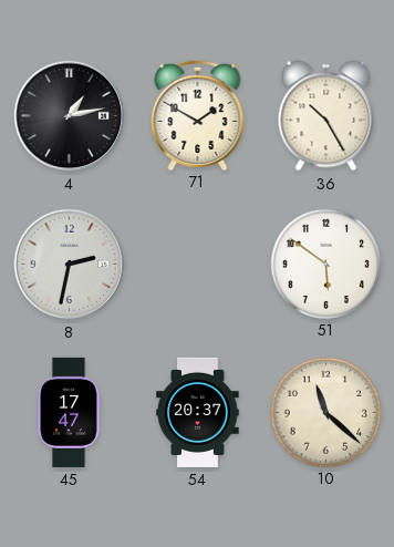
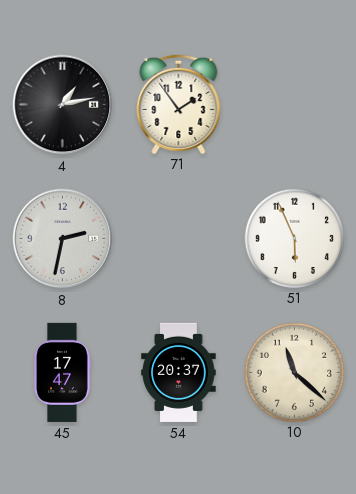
71: 1:50 -> 1:54
36: 10:25 -> none
51: 5:51 -> 5:56
